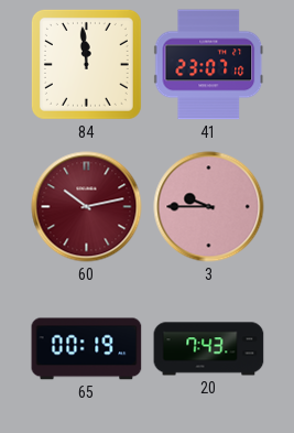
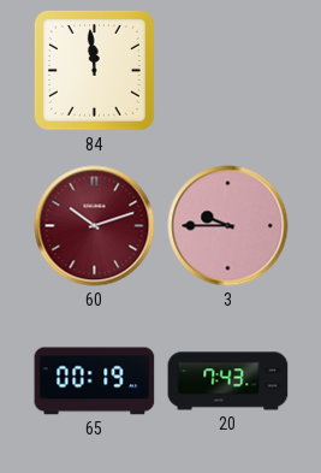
41: 23:07 -> none
60: 10:13 -> 10:12
